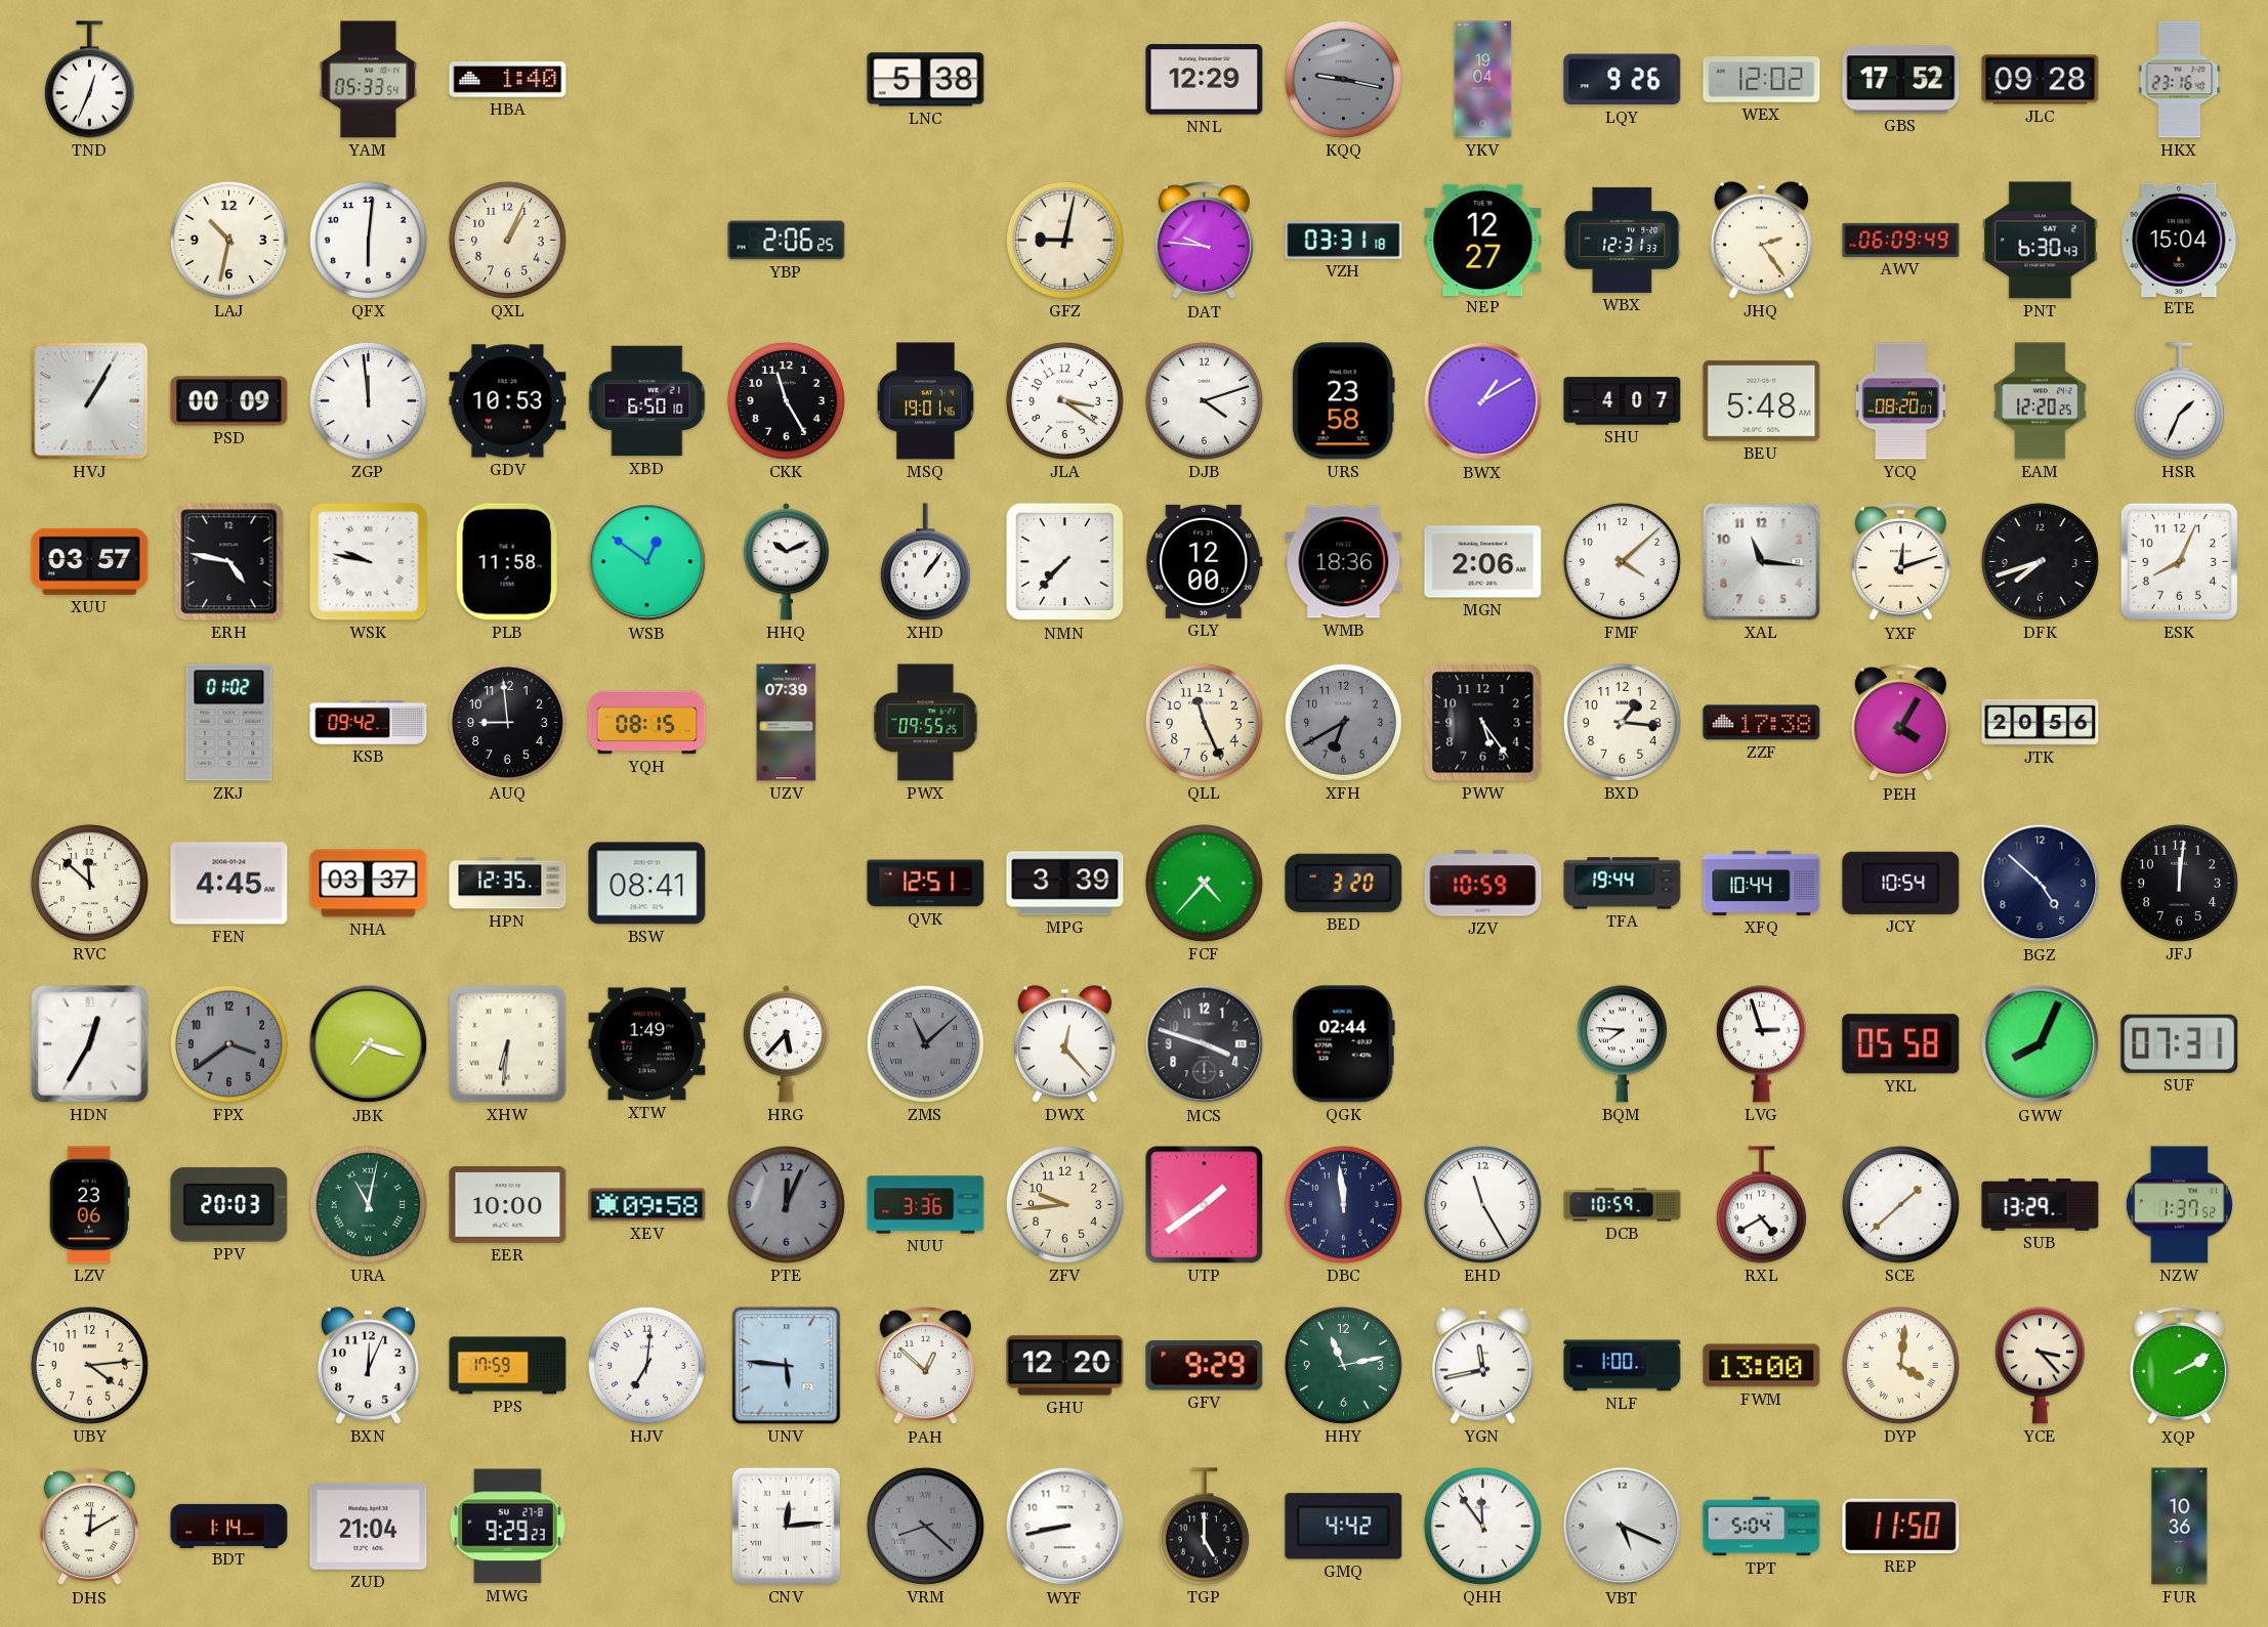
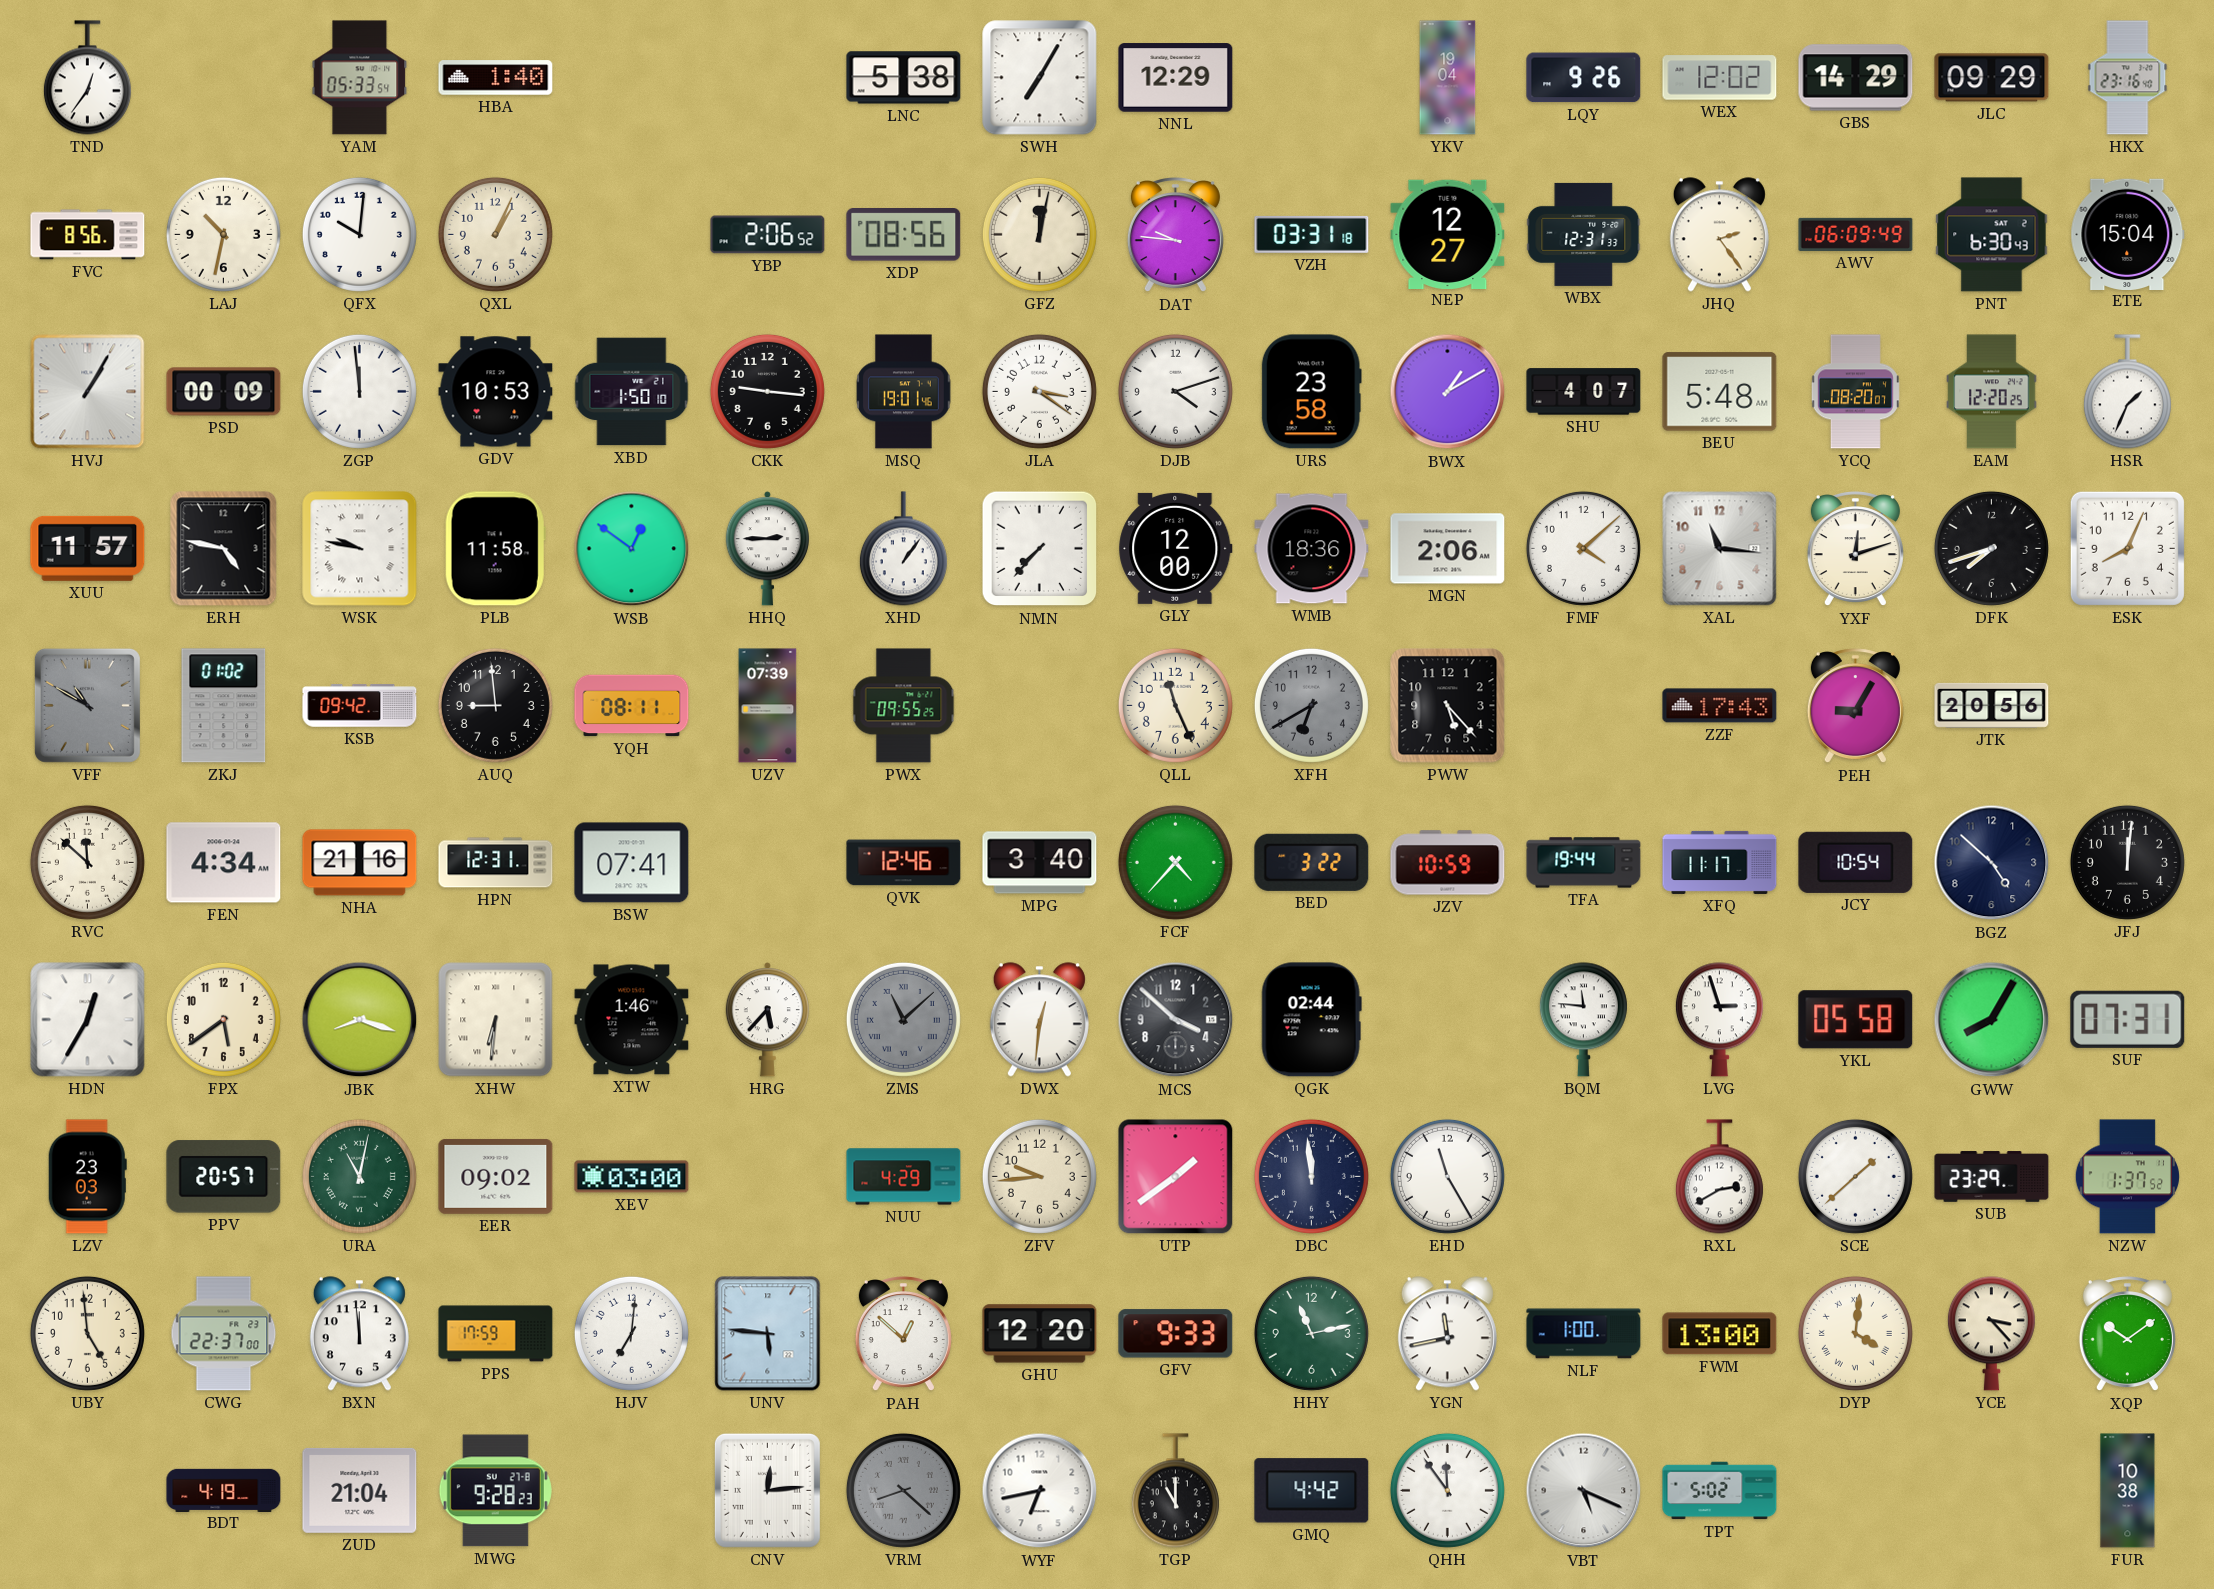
TND: 12:34 -> 12:36
SWH: none -> 7:05
KQQ: 9:17 -> none
GBS: 17:52 -> 14:29
JLC: 09:28 -> 09:29
FVC: none -> 8:56
QFX: 6:01 -> 10:01
YBP: 2:06:25 -> 2:06:52
XDP: none -> 08:56
GFZ: 9:02 -> 12:02
XBD: 6:50 -> 1:50
CKK: 11:25 -> 9:16
XUU: 03:57 -> 11:57
HHQ: 10:11 -> 2:45
VFF: none -> 10:50
YQH: 08:15 -> 08:11
PWW: 5:24 -> 5:23
BXD: 1:16 -> none
ZZF: 17:38 -> 17:43
PEH: 4:05 -> 9:05
FEN: 4:45 -> 4:34
NHA: 03:37 -> 21:16
HPN: 12:35 -> 12:31
BSW: 08:41 -> 07:41
QVK: 12:51 -> 12:46
MPG: 3:39 -> 3:40
BED: 3:20 -> 3:22
XFQ: 10:44 -> 11:17
FPX: 3:39 -> 5:39
FPX dial: grey -> cream
JBK: 7:18 -> 8:18
XTW: 1:49 -> 1:46
DWX: 12:23 -> 12:31
MCS: 3:48 -> 3:52
BQM: 7:46 -> 11:46
GWW: 8:04 -> 8:05
LZV: 23:06 -> 23:03
PPV: 20:03 -> 20:57
EER: 10:00 -> 09:02
XEV: 09:58 -> 03:00
PTE: 12:04 -> none
NUU: 3:36 -> 4:29
DCB: 10:59 -> none
RXL: 4:40 -> 2:40
SUB: 13:29 -> 23:29
UBY: 4:14 -> 4:59
CWG: none -> 22:37
BXN: 12:04 -> 11:59
GFV: 9:29 -> 9:33
XQP: 2:10 -> 10:09
DHS: 12:10 -> none
BDT: 1:14 -> 4:19
MWG: 9:29 -> 9:28
WYF: 8:43 -> 6:43
TGP: 5:00 -> 11:00
TPT: 5:04 -> 5:02
REP: 11:50 -> none
FUR: 10:36 -> 10:38
